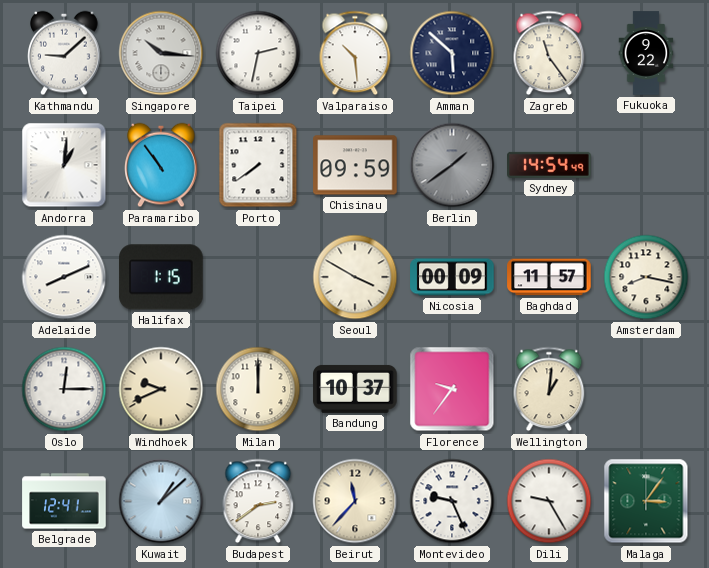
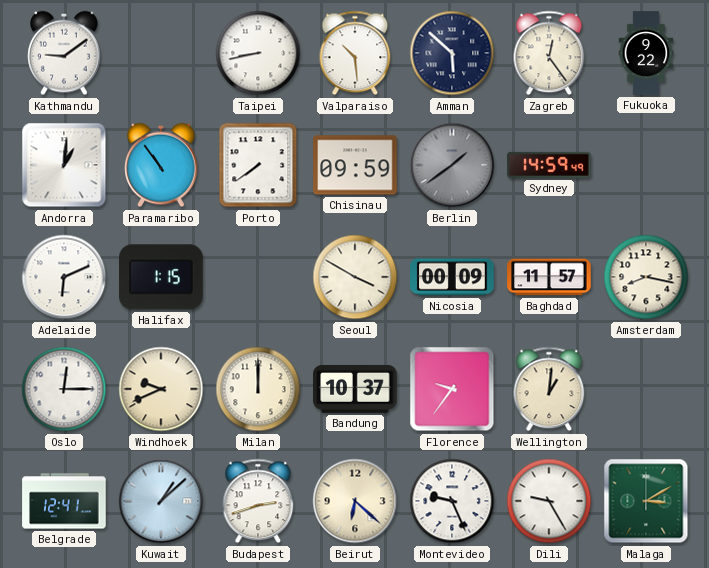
Kathmandu: 9:08 -> 9:09
Singapore: 10:16 -> none
Taipei: 2:32 -> 8:43
Zagreb: 11:24 -> 12:24
Sydney: 14:54 -> 14:59
Adelaide: 8:11 -> 6:11
Budapest: 2:39 -> 2:42
Beirut: 11:37 -> 6:22
Malaga: 3:06 -> 3:10
